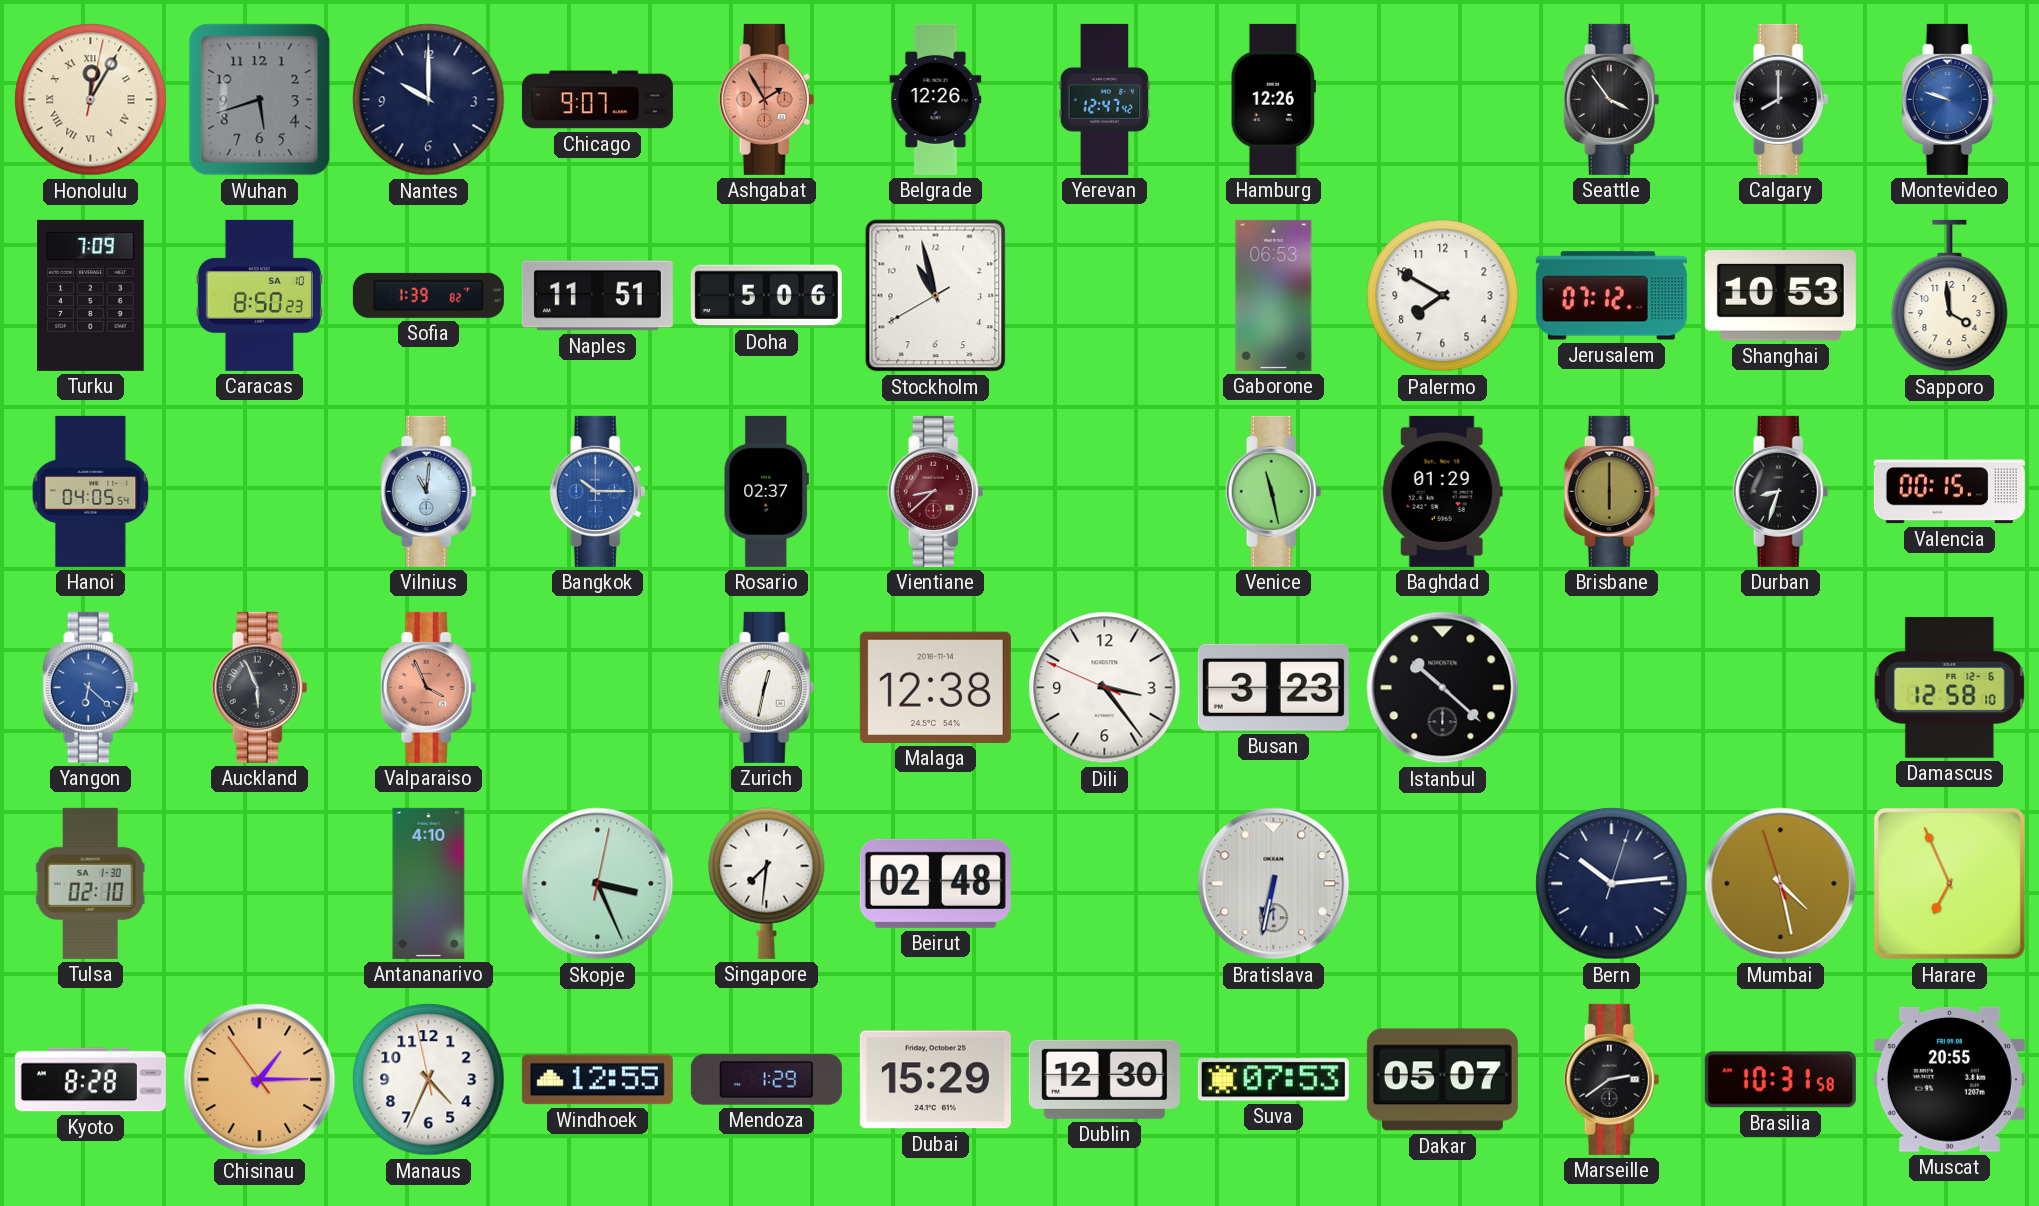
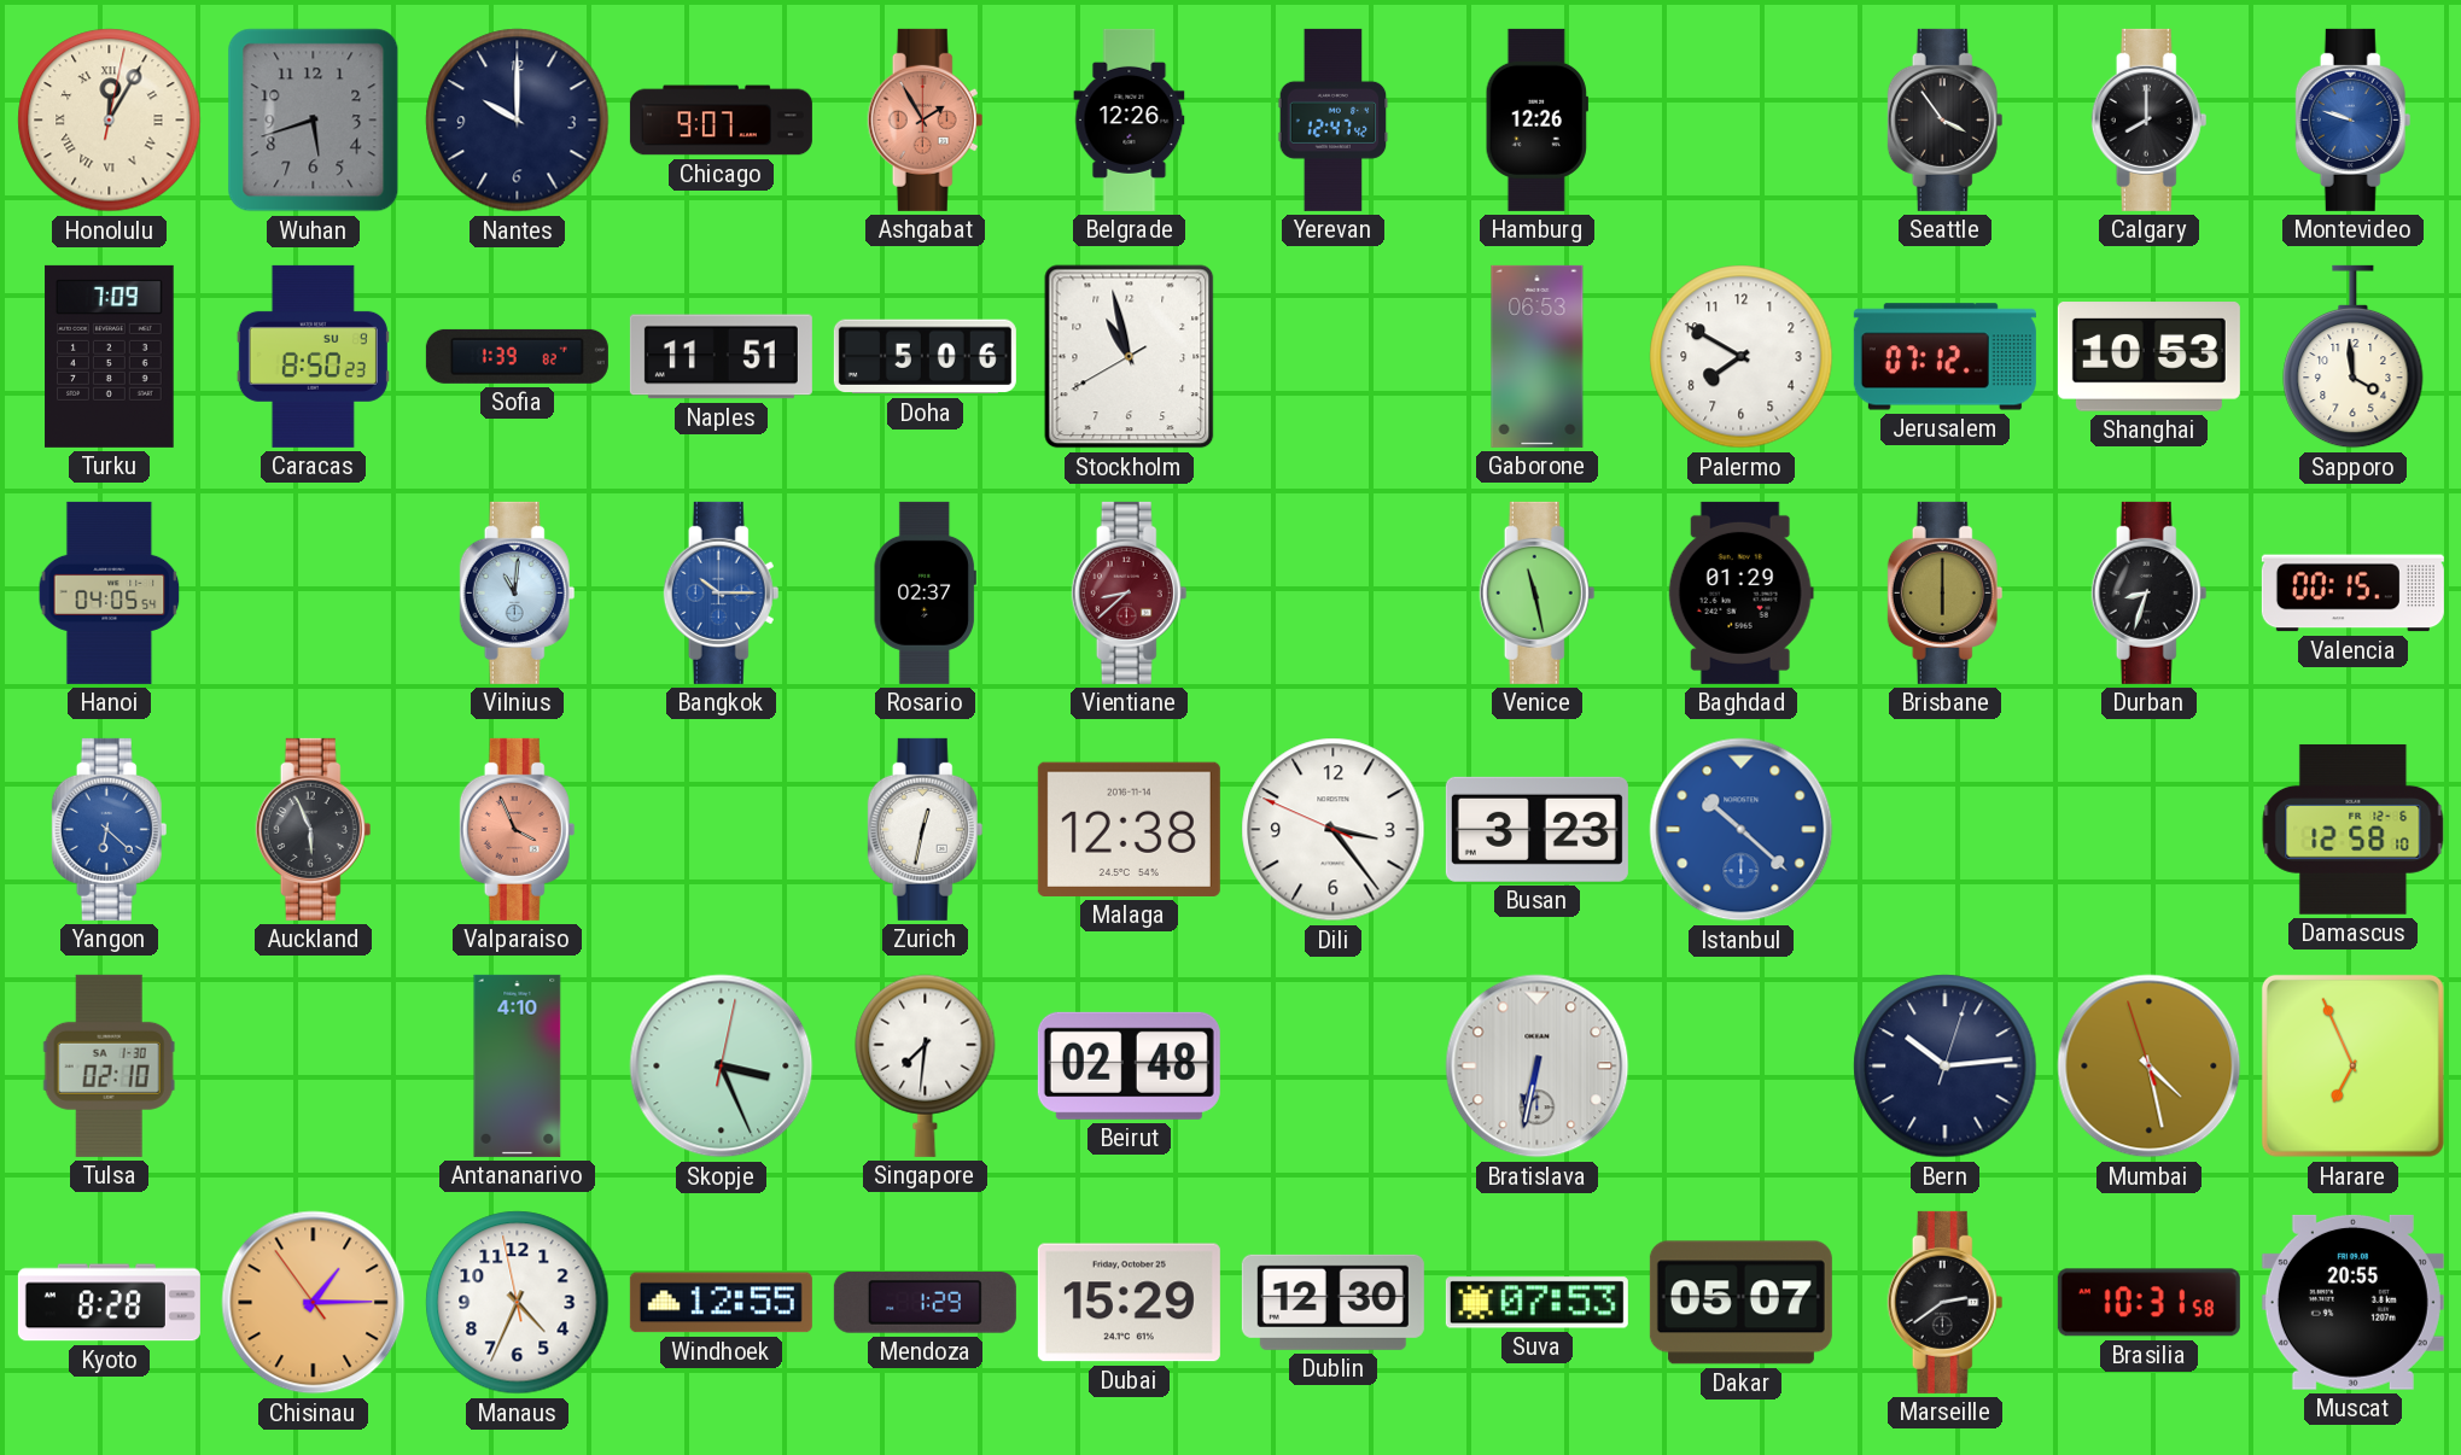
Caracas date: SA 10 -> SU 9
Istanbul dial: black -> blue
